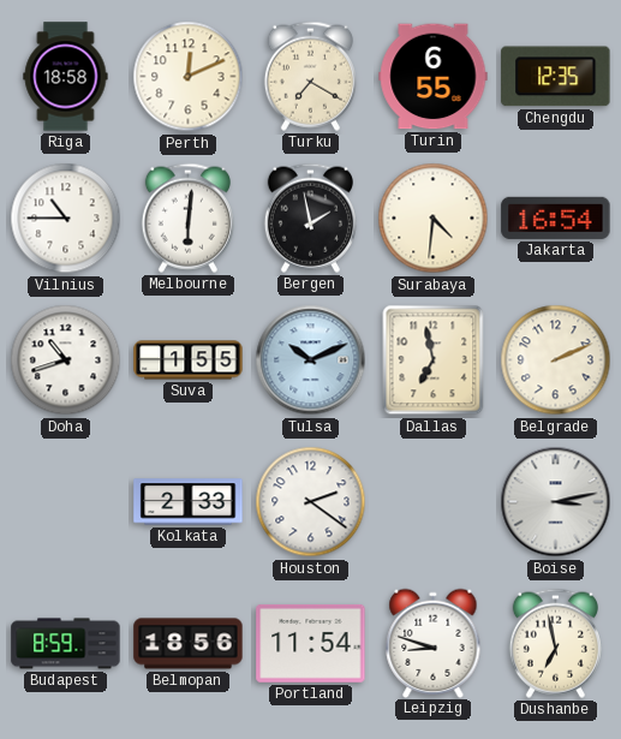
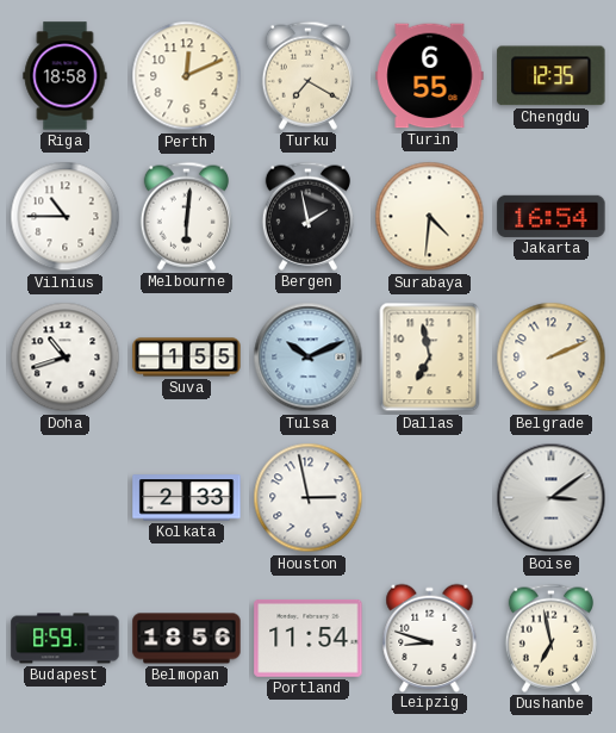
Houston: 2:21 -> 2:58
Boise: 3:13 -> 3:09
